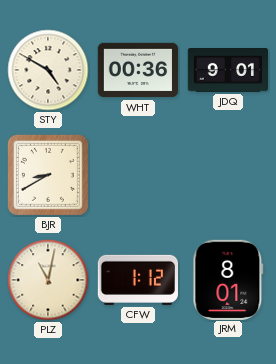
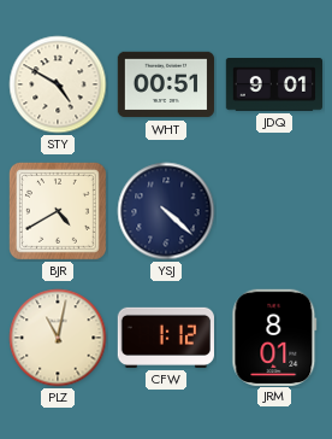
WHT: 00:36 -> 00:51
BJR: 8:40 -> 4:40
YSJ: none -> 4:22
